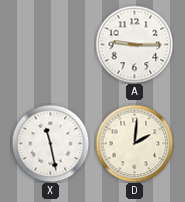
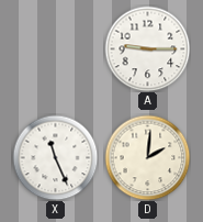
X: 11:28 -> 11:26
